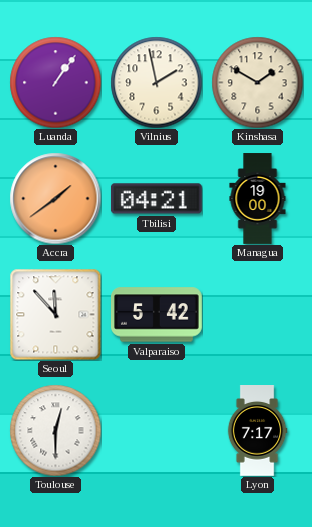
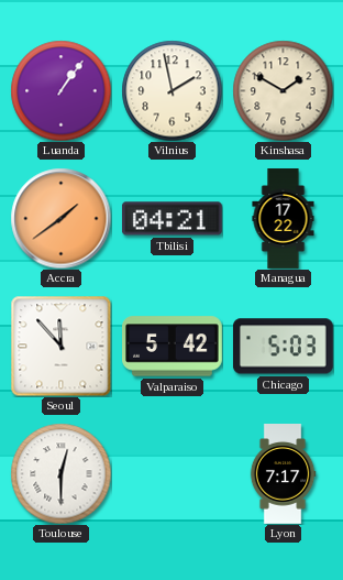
Managua: 19:00 -> 17:22
Chicago: none -> 5:03
